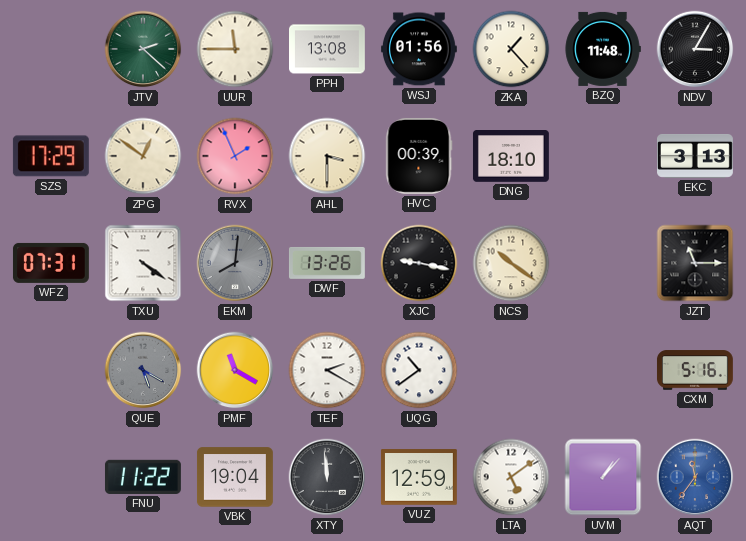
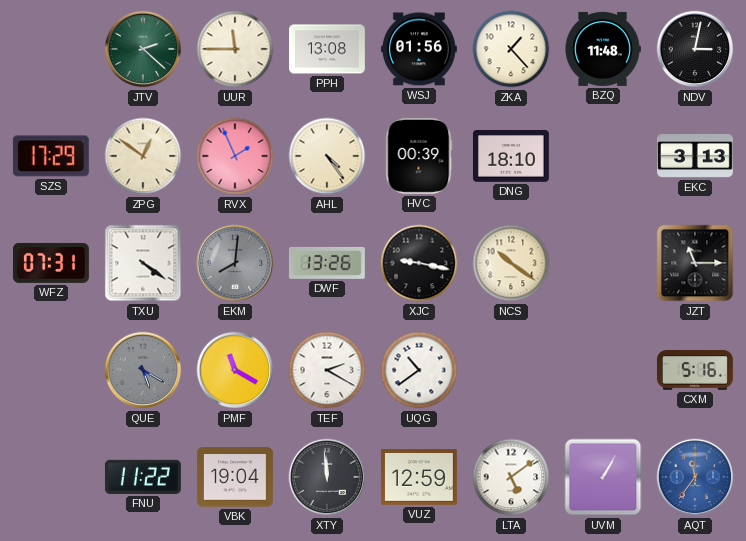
NDV: 3:05 -> 3:02
AHL: 3:30 -> 4:24
UVM: 1:07 -> 1:05
